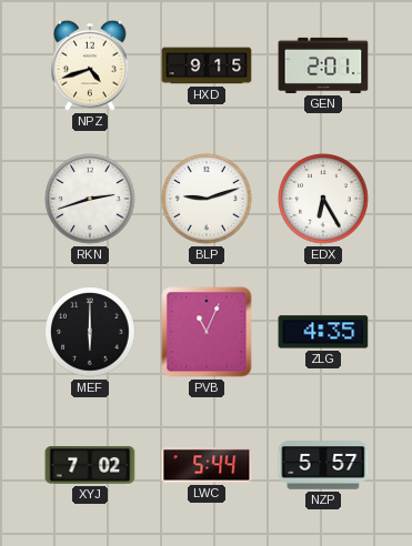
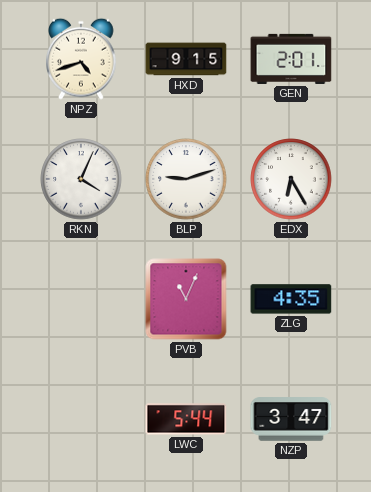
RKN: 2:42 -> 4:04
MEF: 6:00 -> none
XYJ: 7:02 -> none
NZP: 5:57 -> 3:47
